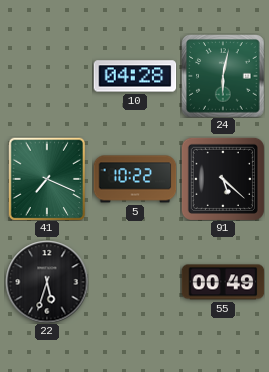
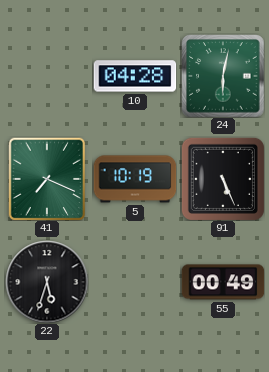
5: 10:22 -> 10:19
91: 5:22 -> 5:26
